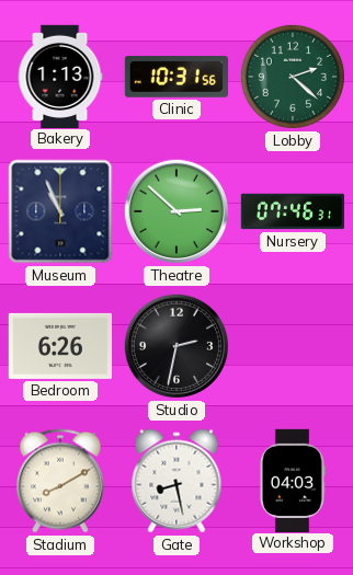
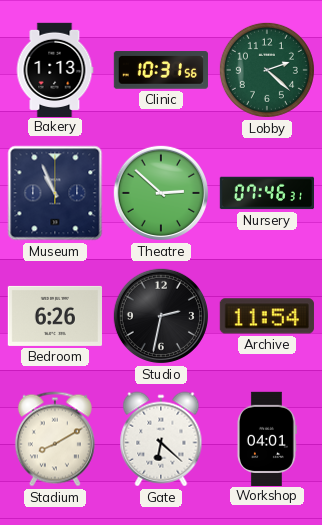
Archive: none -> 11:54
Gate: 8:28 -> 6:22
Workshop: 04:03 -> 04:01
